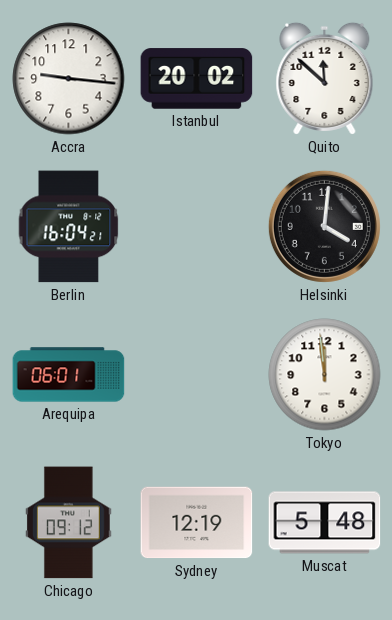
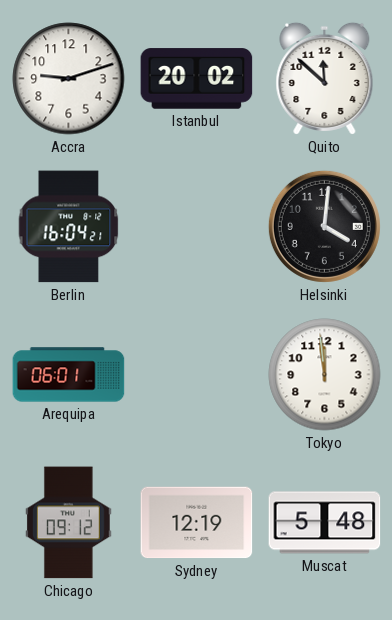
Accra: 9:16 -> 9:12
